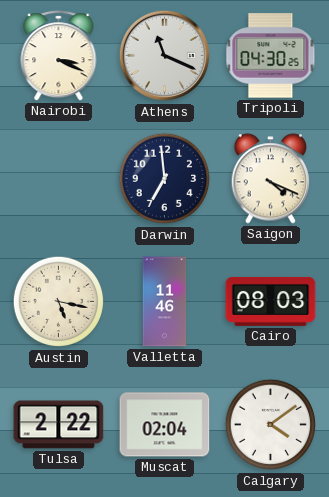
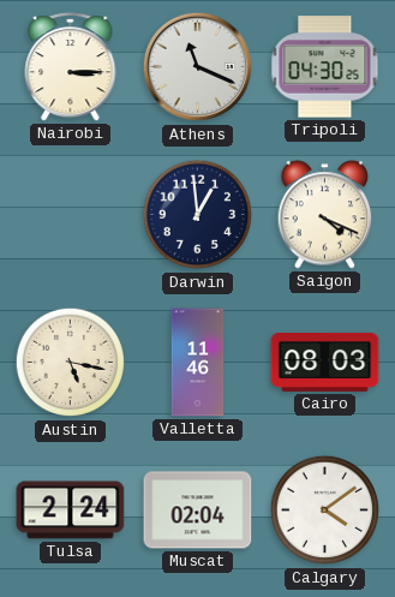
Nairobi: 3:19 -> 3:15
Darwin: 6:59 -> 12:59
Tulsa: 2:22 -> 2:24
